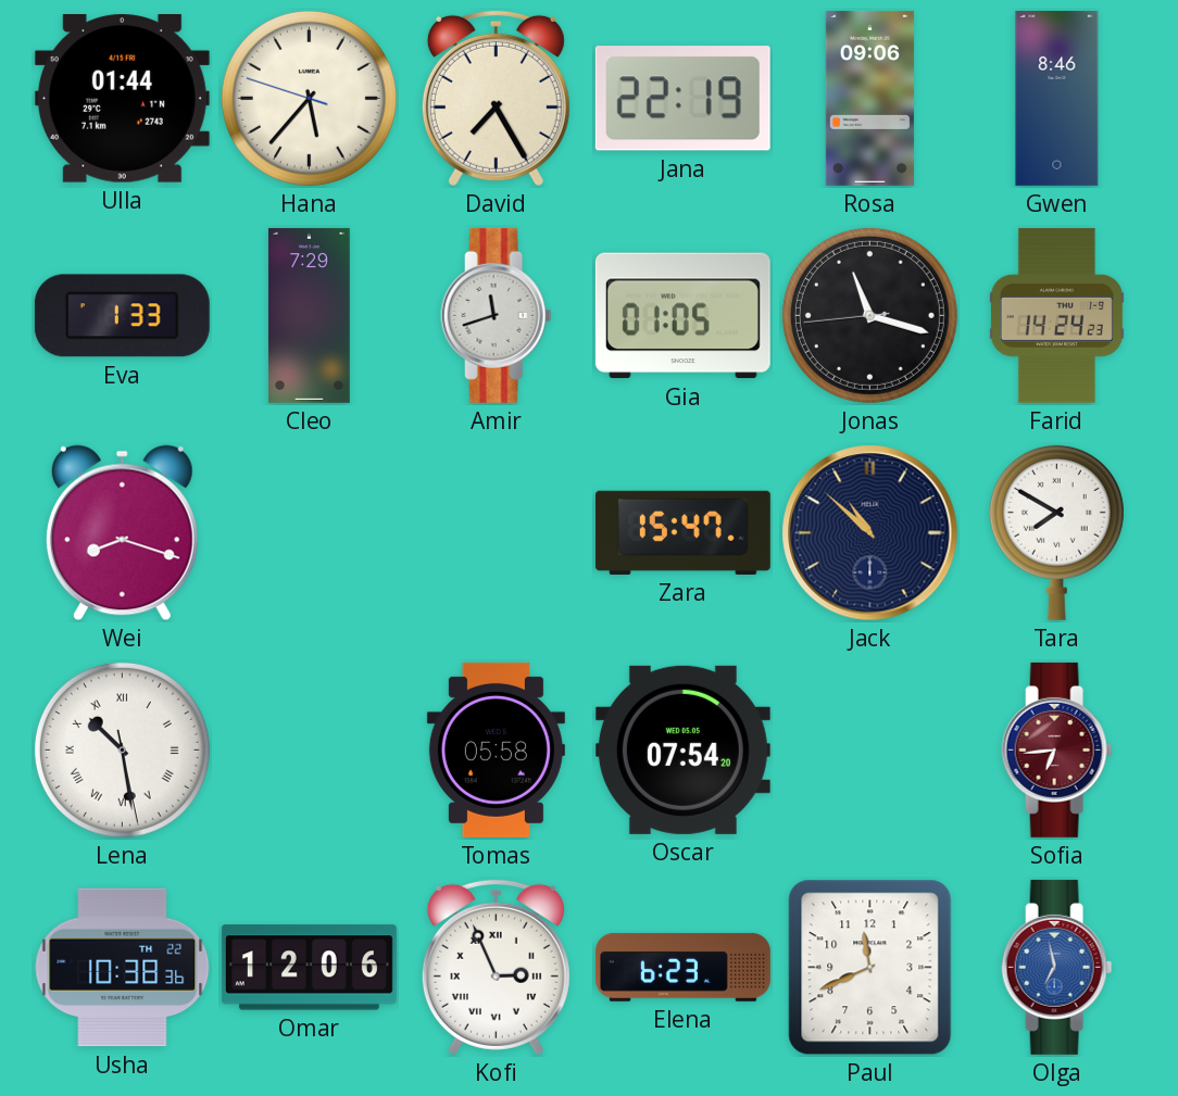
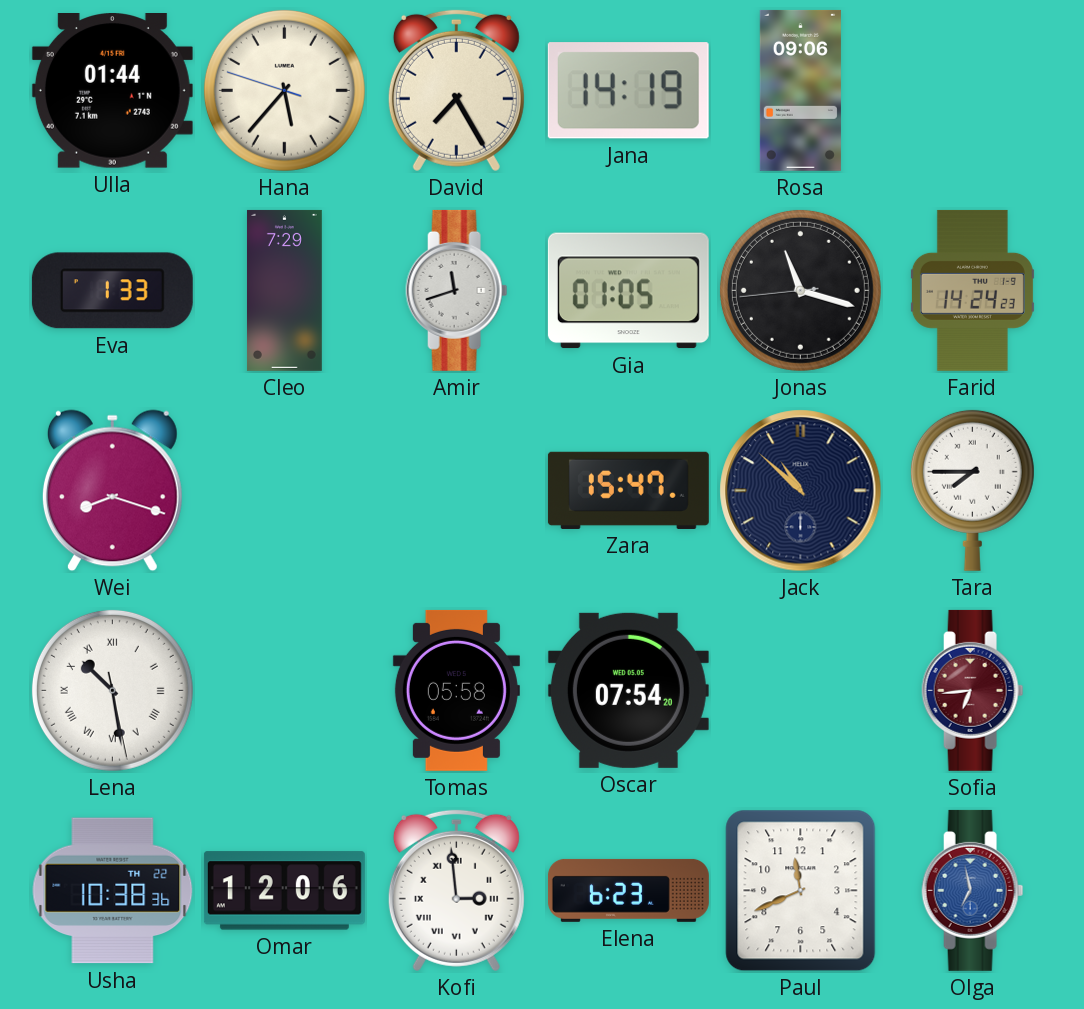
Jana: 22:19 -> 14:19
Gwen: 8:46 -> none
Tara: 7:50 -> 7:45
Kofi: 2:56 -> 2:59
